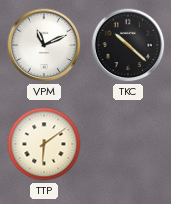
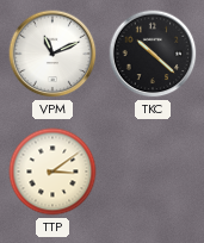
TTP: 6:09 -> 3:09
